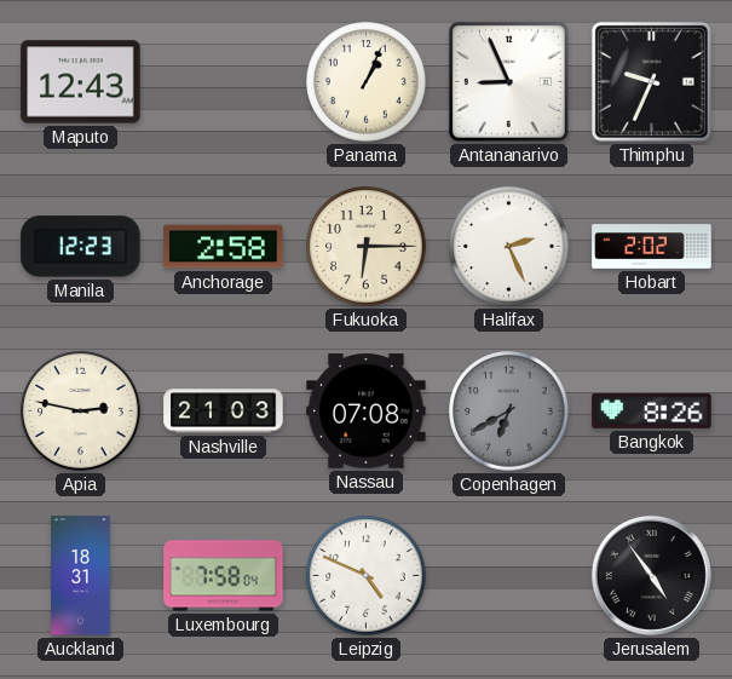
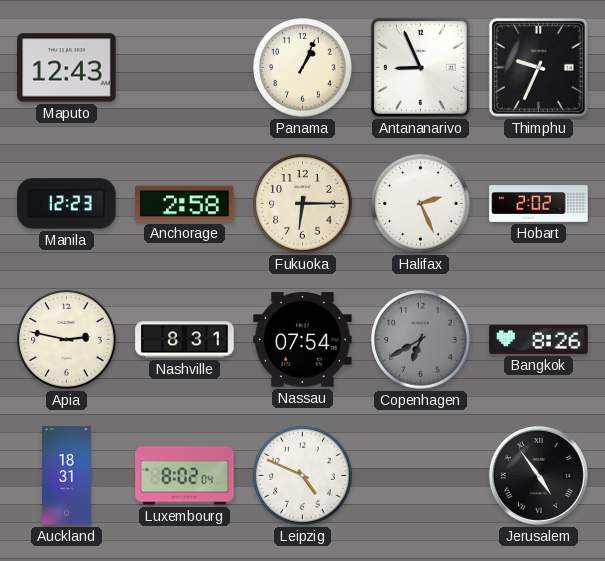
Nashville: 21:03 -> 8:31
Nassau: 07:08 -> 07:54
Luxembourg: 7:58 -> 8:02
